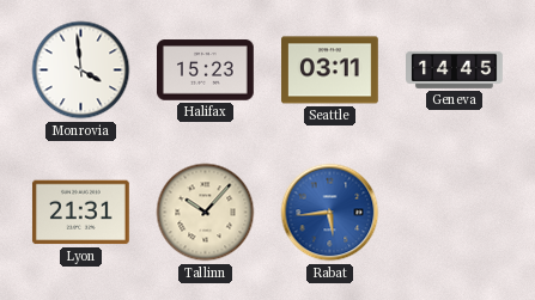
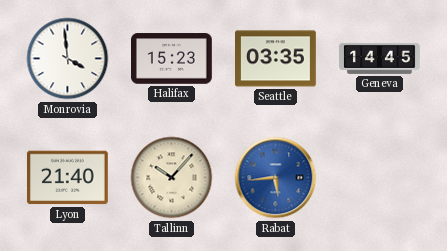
Seattle: 03:11 -> 03:35
Lyon: 21:31 -> 21:40
